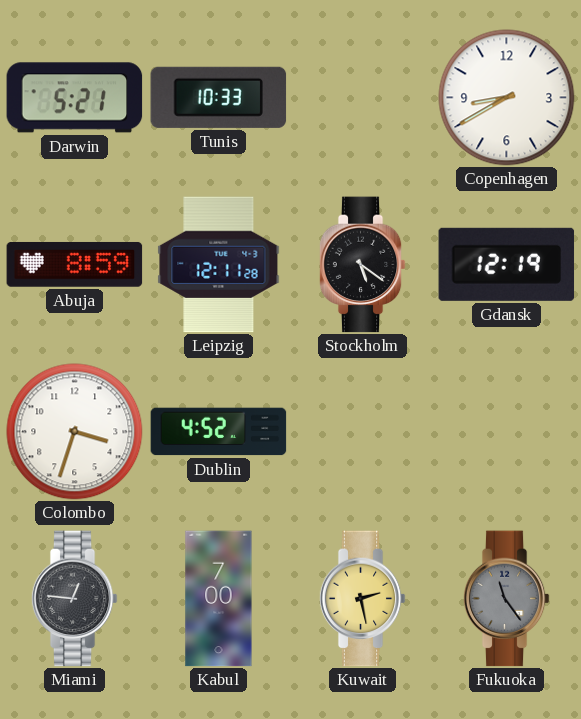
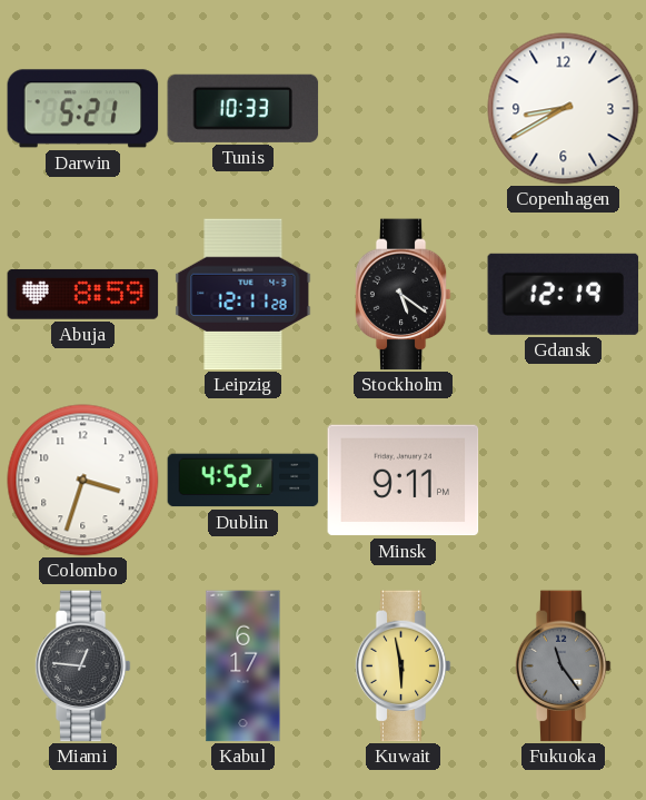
Minsk: none -> 9:11
Kabul: 7:00 -> 6:17
Kuwait: 2:28 -> 5:58
